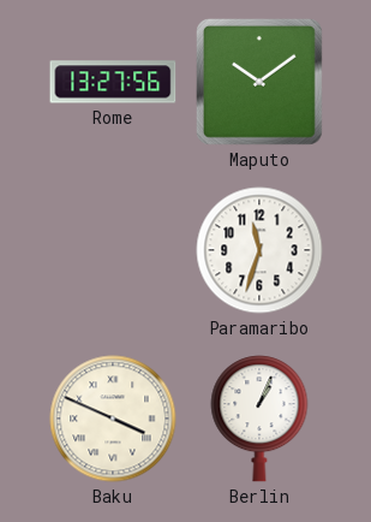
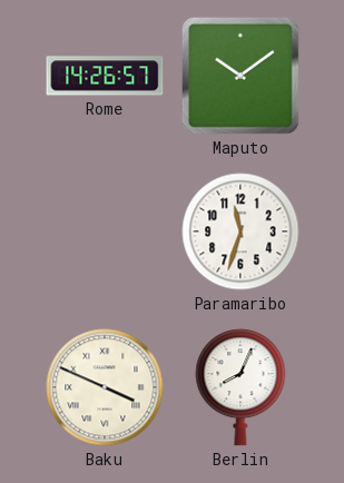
Rome: 13:27 -> 14:26
Berlin: 1:04 -> 8:04
